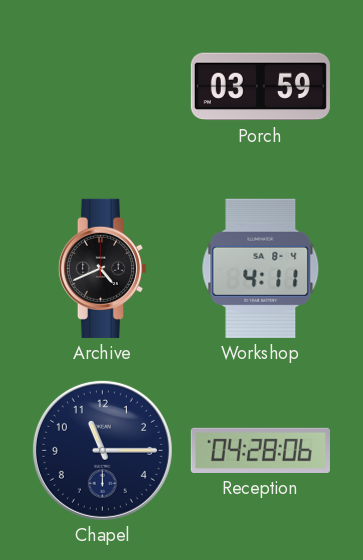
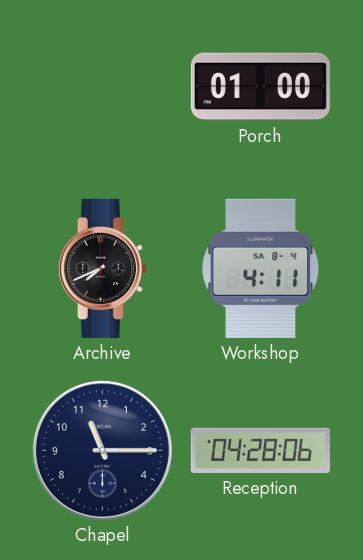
Porch: 03:59 -> 01:00
Archive: 4:41 -> 7:41
